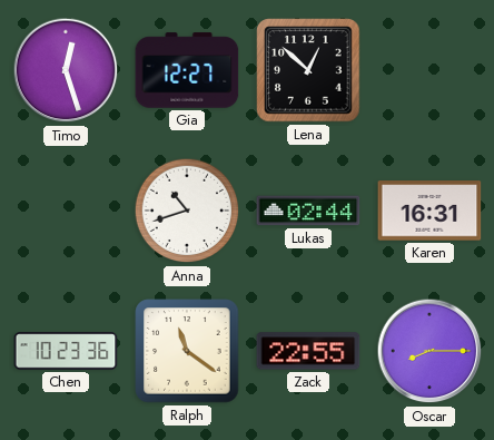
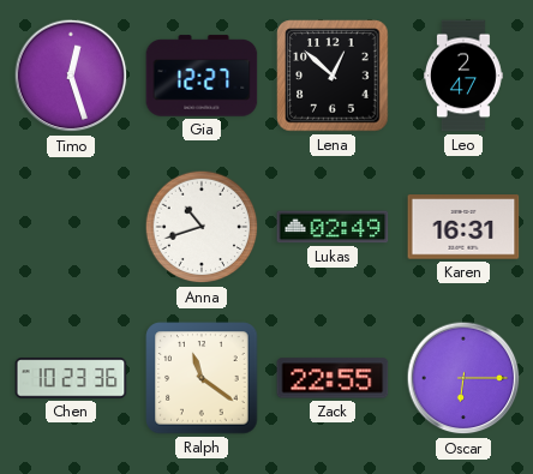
Leo: none -> 2:47
Lukas: 02:44 -> 02:49
Oscar: 8:15 -> 6:15
